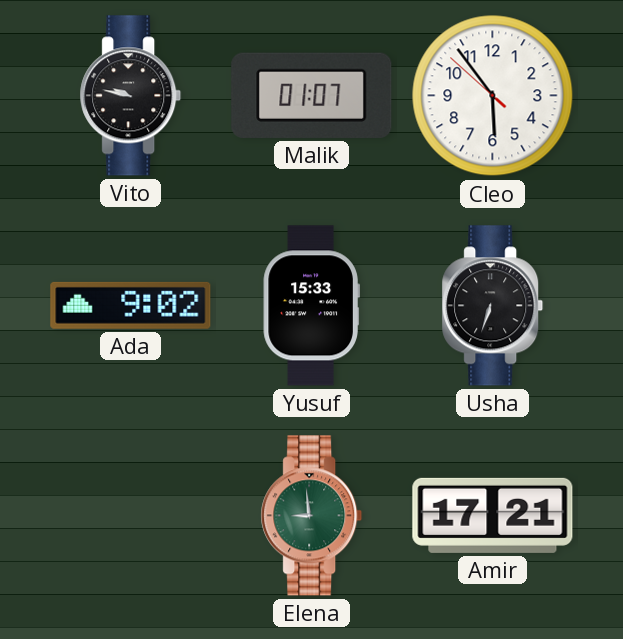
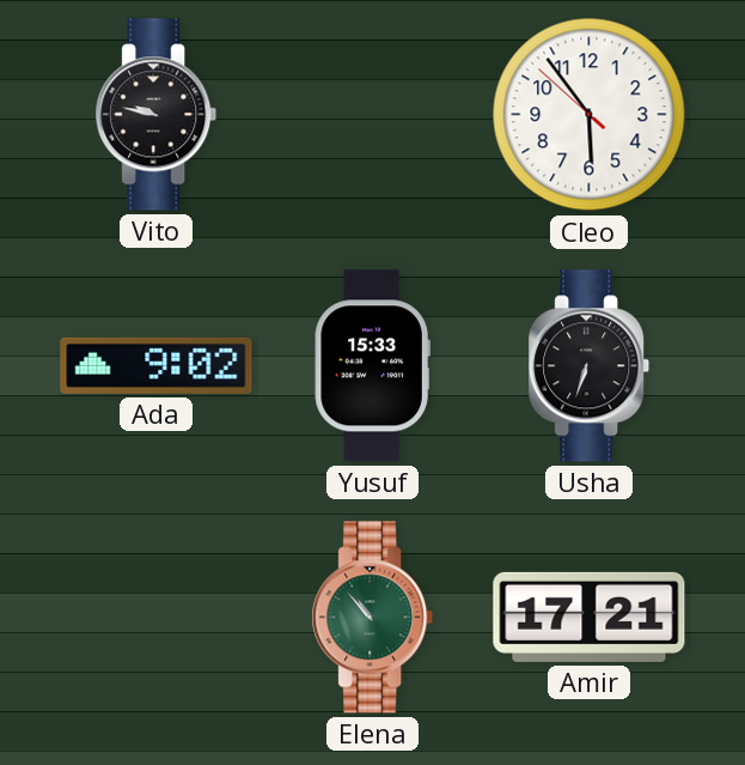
Malik: 01:07 -> none
Elena: 8:59 -> 10:53
